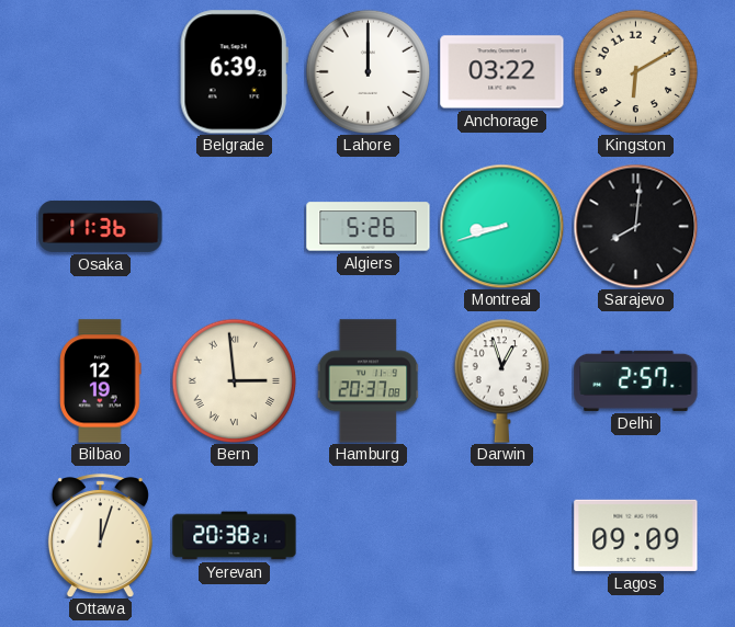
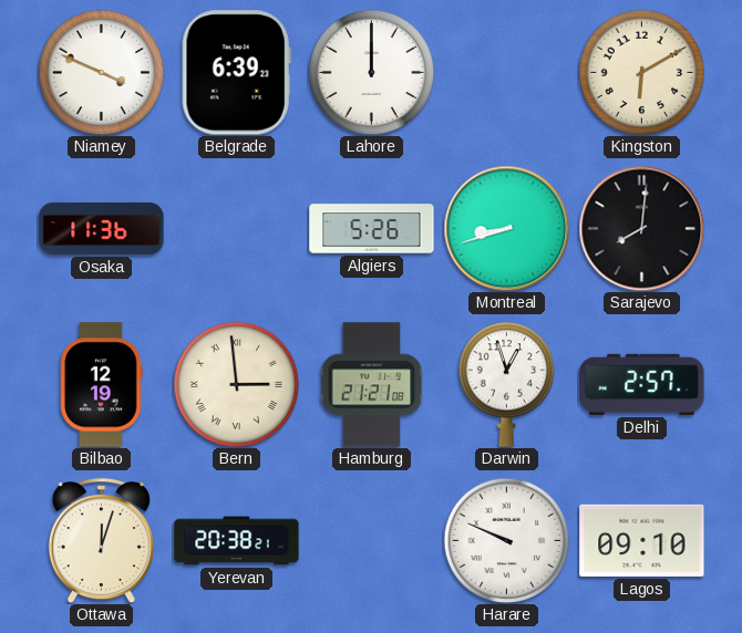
Niamey: none -> 3:49
Anchorage: 03:22 -> none
Hamburg: 20:37 -> 21:21
Harare: none -> 9:49
Lagos: 09:09 -> 09:10
